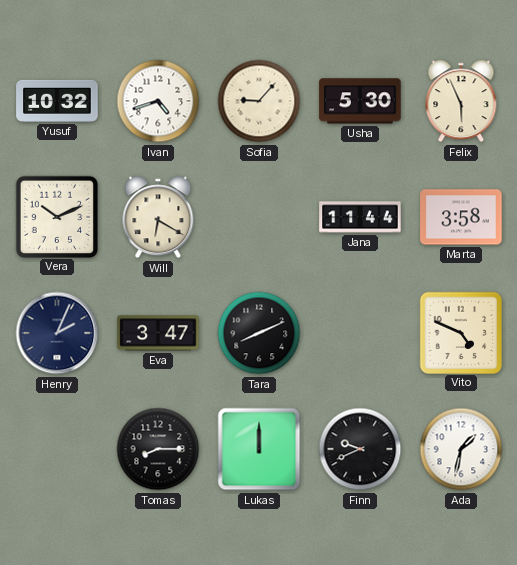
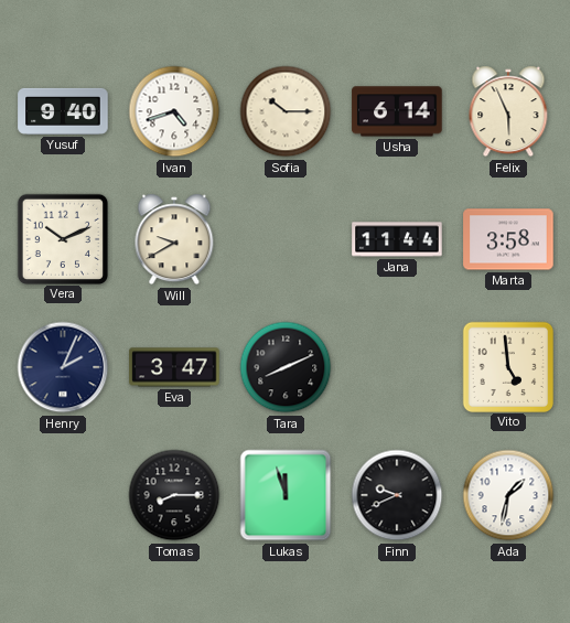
Yusuf: 10:32 -> 9:40
Sofia: 9:07 -> 10:15
Usha: 5:30 -> 6:14
Will: 6:20 -> 9:40
Vito: 4:49 -> 4:59
Lukas: 12:00 -> 11:57
